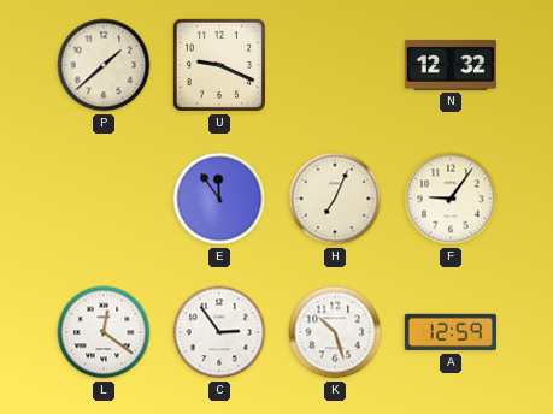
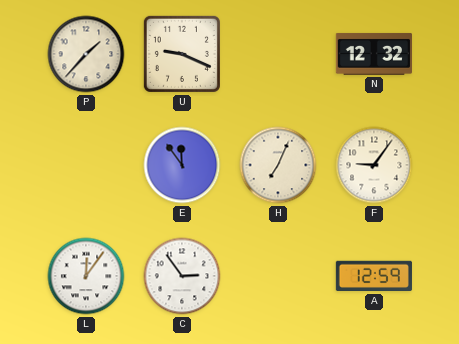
P: 1:38 -> 1:37
L: 12:21 -> 12:06
K: 10:27 -> none
